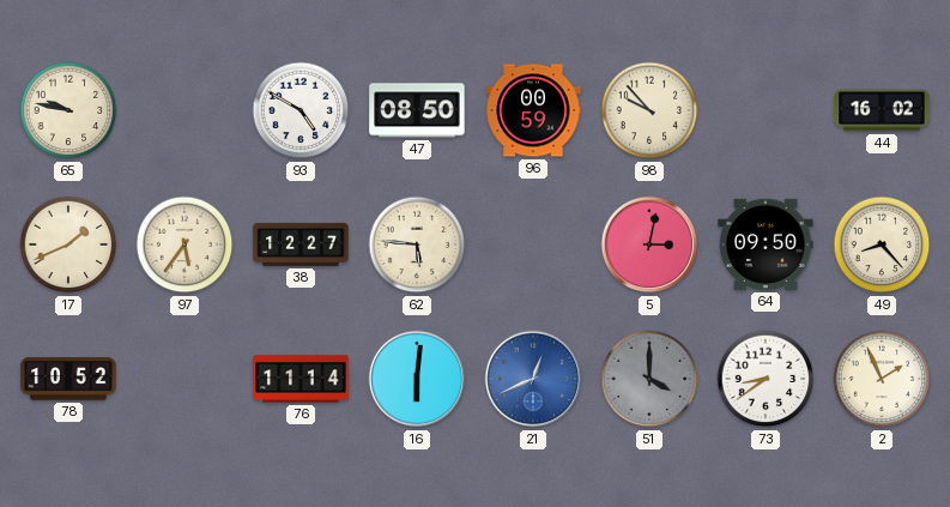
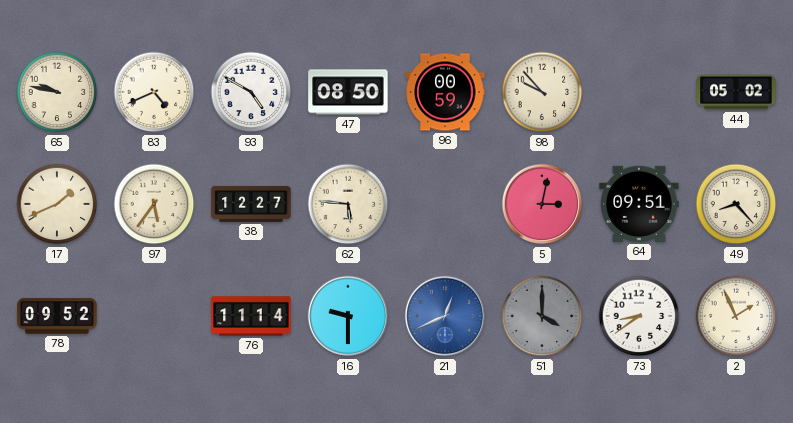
83: none -> 4:41
44: 16:02 -> 05:02
64: 09:50 -> 09:51
78: 10:52 -> 09:52
16: 6:01 -> 9:30
